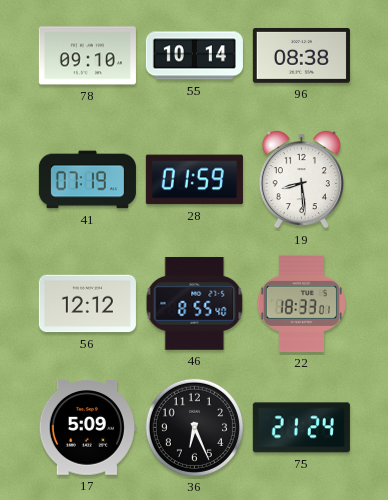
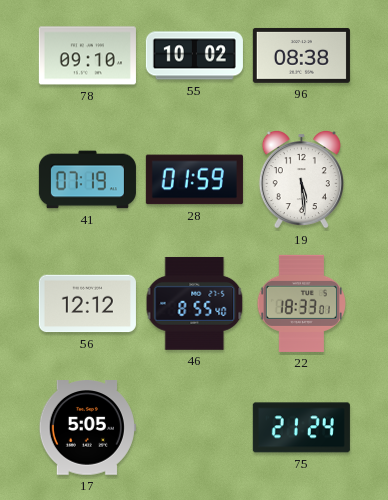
55: 10:14 -> 10:02
19: 8:29 -> 5:29
17: 5:09 -> 5:05
36: 6:26 -> none
